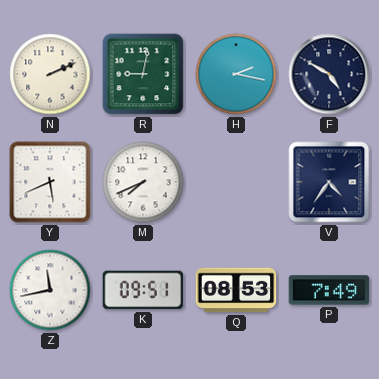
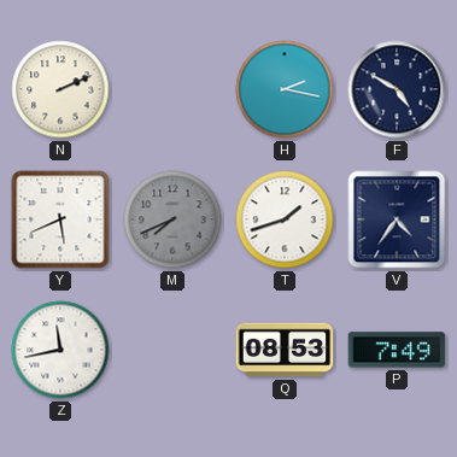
R: 9:02 -> none
M dial: white -> grey
T: none -> 1:42
K: 09:51 -> none
